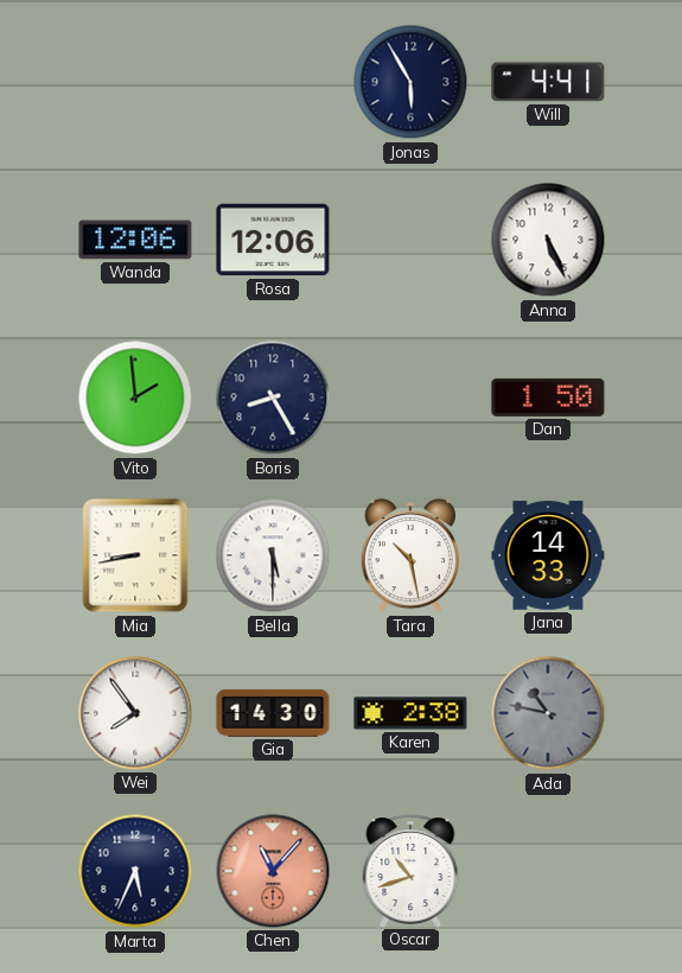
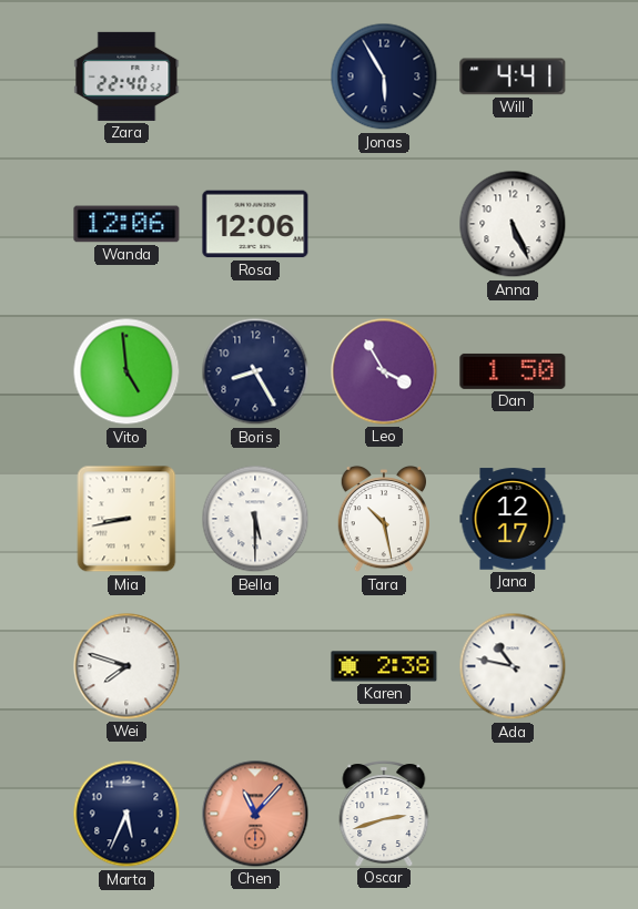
Zara: none -> 22:40
Vito: 1:59 -> 4:59
Leo: none -> 3:55
Jana: 14:33 -> 12:17
Wei: 7:54 -> 7:48
Gia: 14:30 -> none
Ada dial: grey -> white
Oscar: 10:42 -> 2:42
